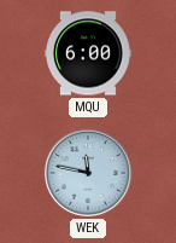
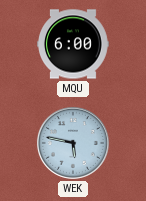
WEK: 11:47 -> 5:47
